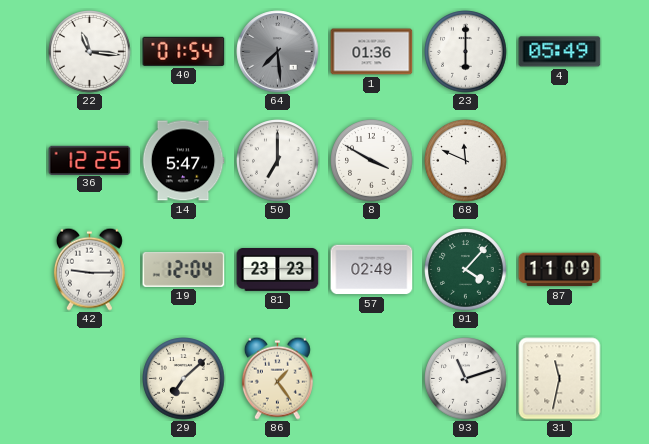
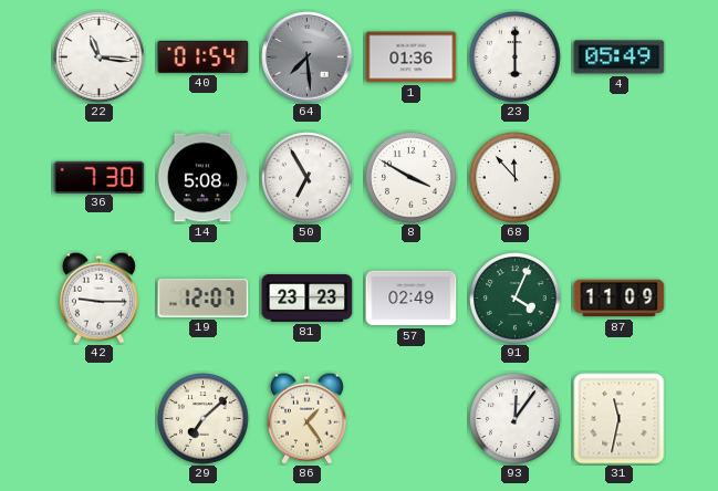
36: 12:25 -> 7:30
14: 5:47 -> 5:08
50: 7:00 -> 6:55
68: 11:49 -> 11:53
19: 12:04 -> 12:07
91: 4:07 -> 4:04
93: 11:12 -> 12:06
